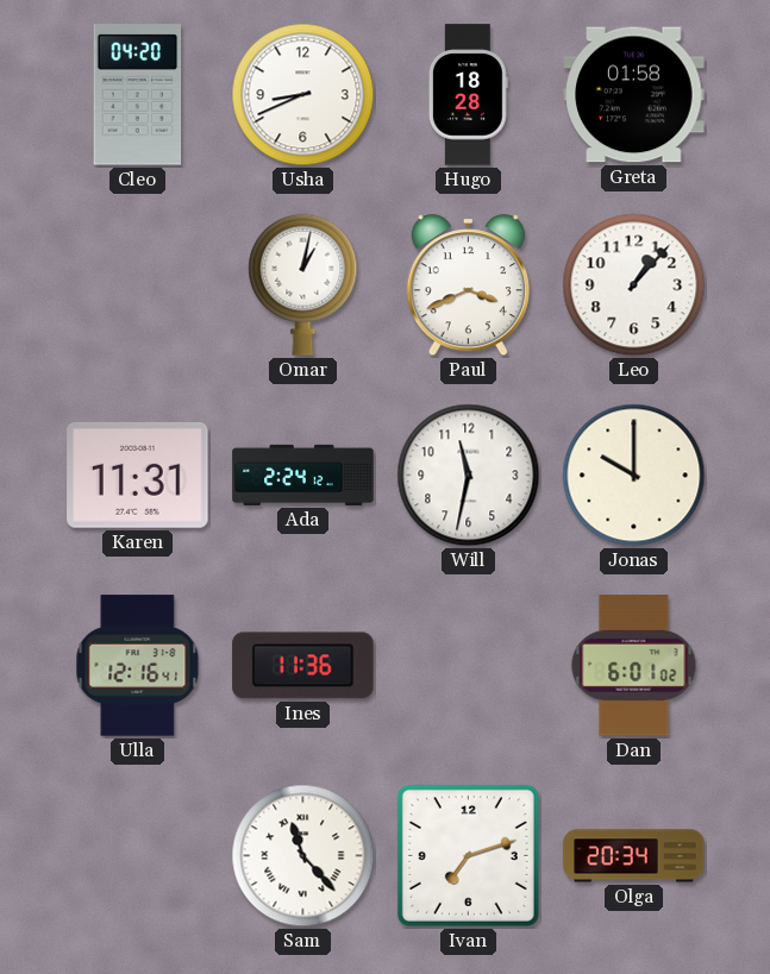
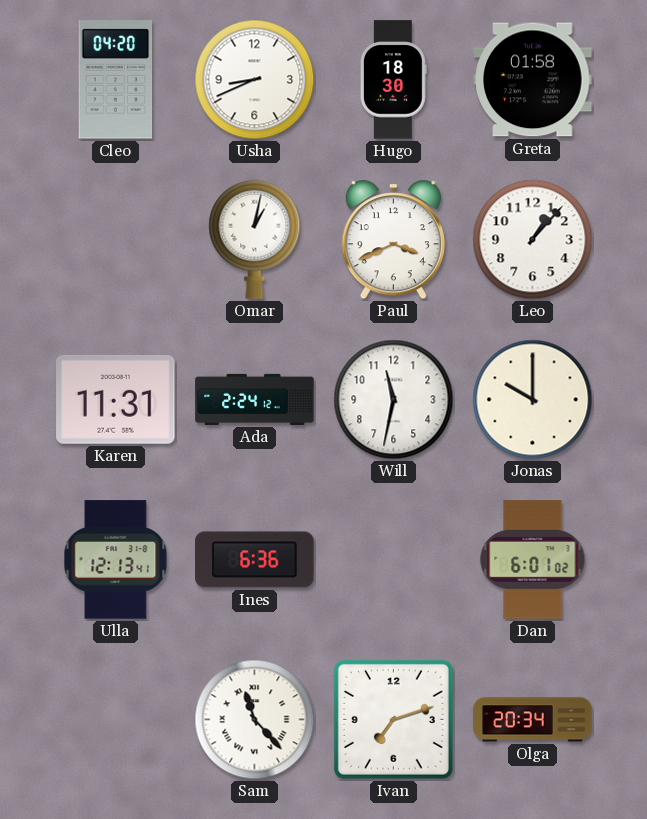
Hugo: 18:28 -> 18:30
Ulla: 12:16 -> 12:13
Ines: 11:36 -> 6:36
